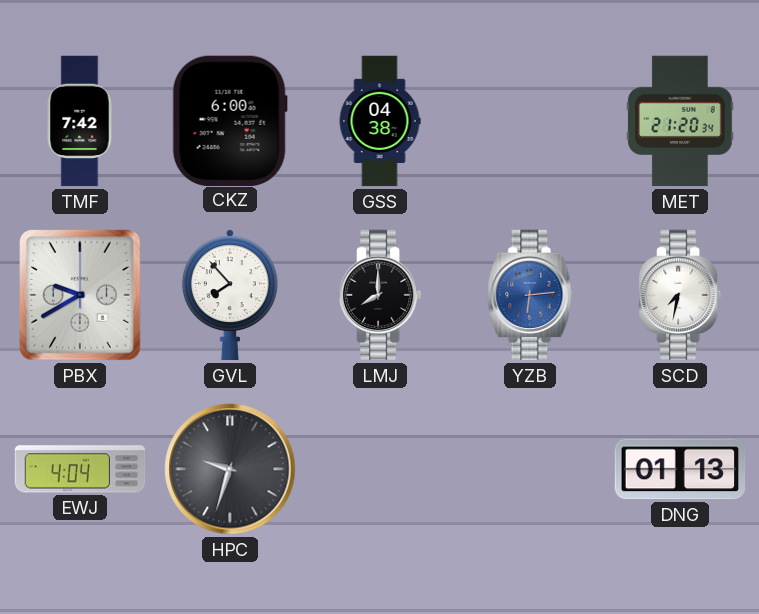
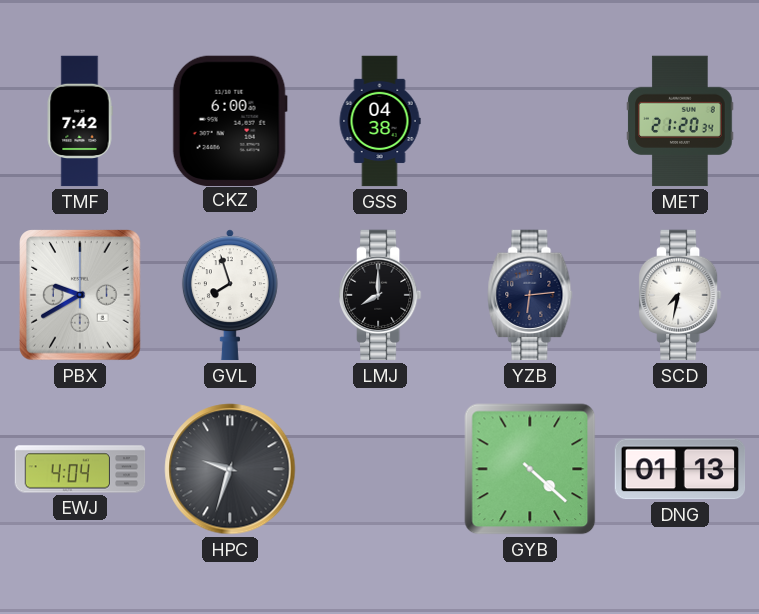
GVL: 7:53 -> 7:57
YZB dial: blue -> navy
GYB: none -> 4:22
